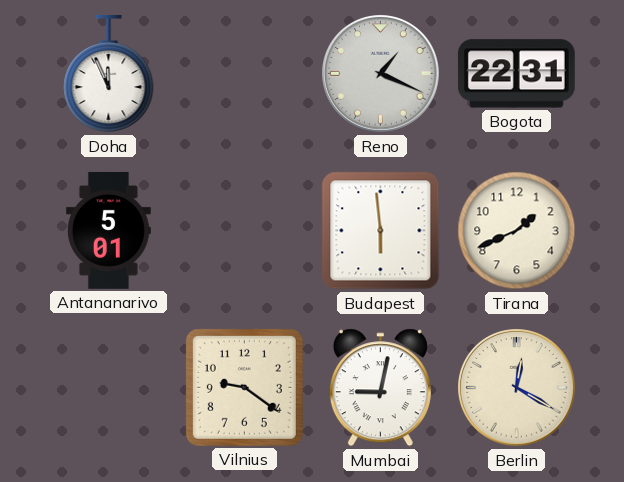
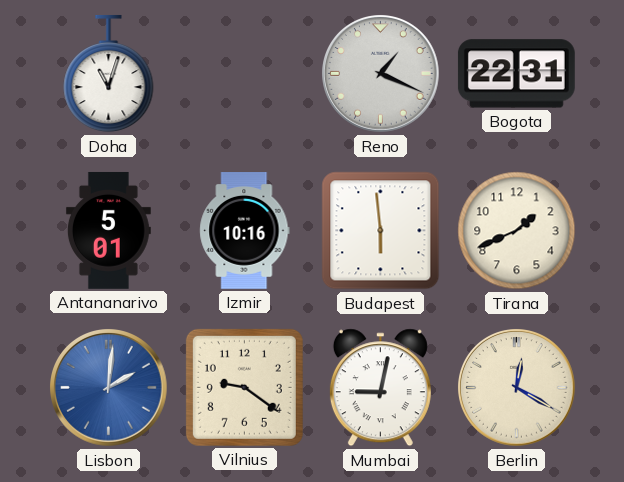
Doha: 11:56 -> 11:03
Izmir: none -> 10:16
Lisbon: none -> 2:01
